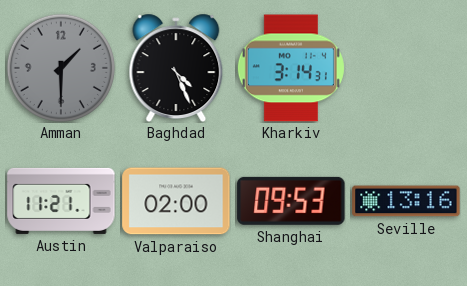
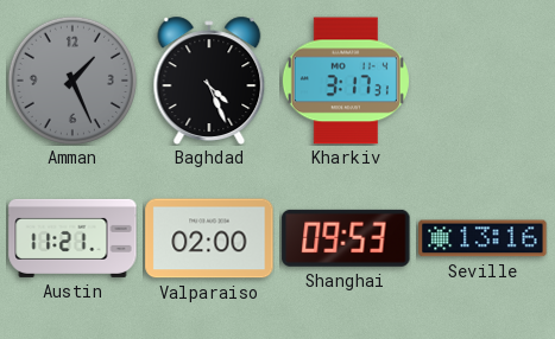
Amman: 1:30 -> 1:26
Kharkiv: 3:14 -> 3:17
